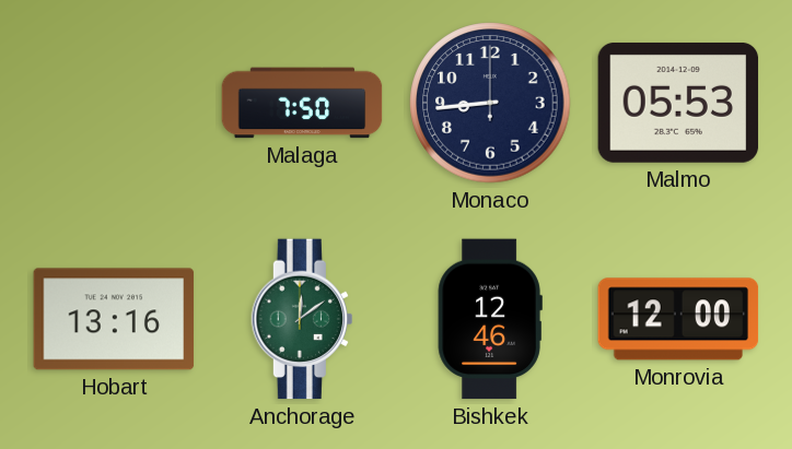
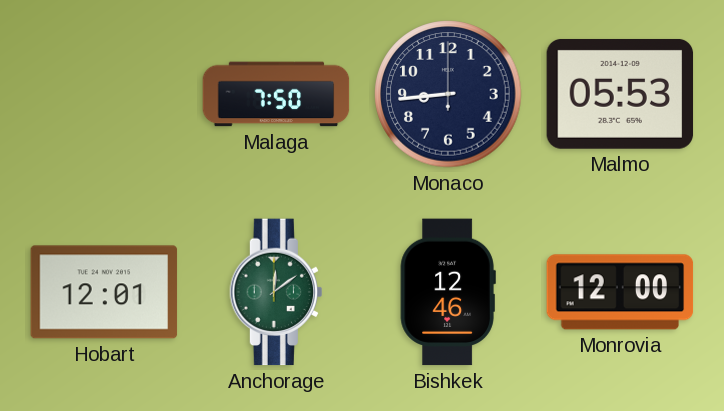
Hobart: 13:16 -> 12:01
